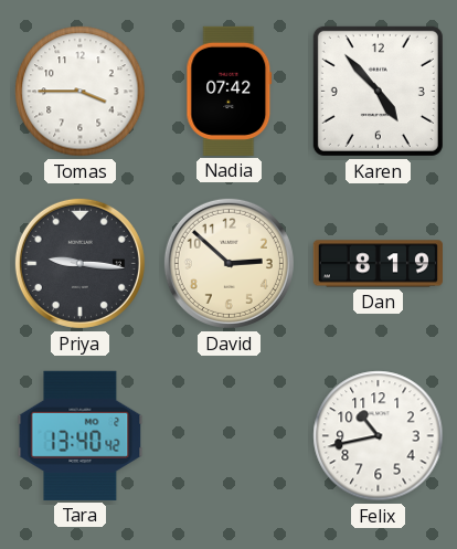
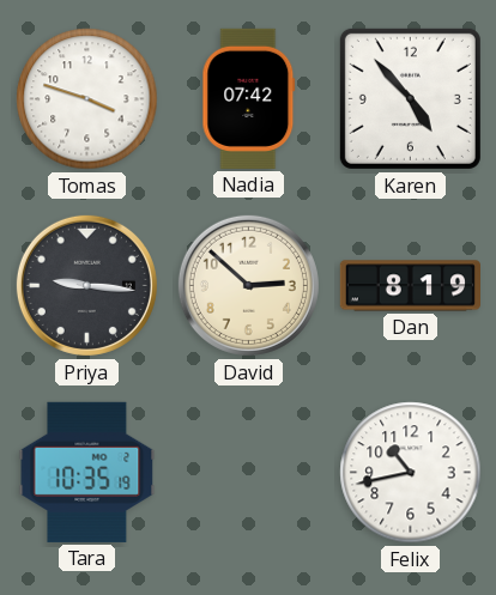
Tomas: 3:45 -> 3:48
Tara: 13:40 -> 10:35
